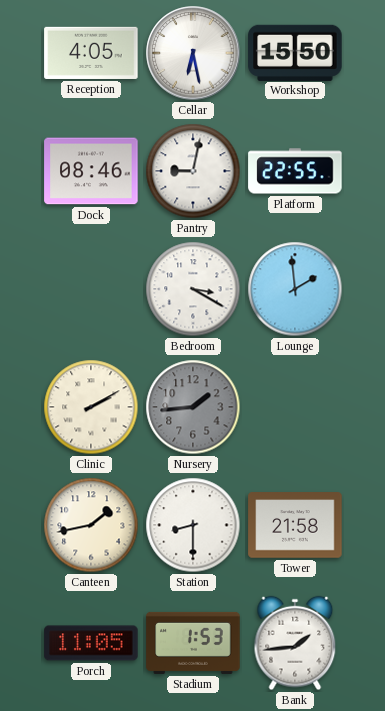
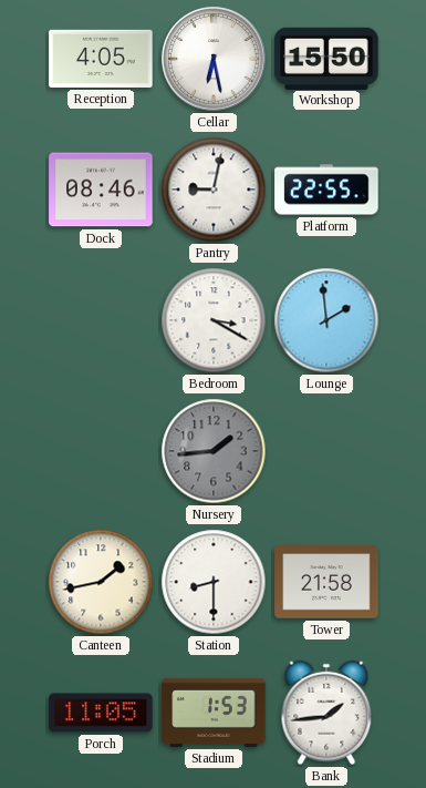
Clinic: 2:10 -> none
